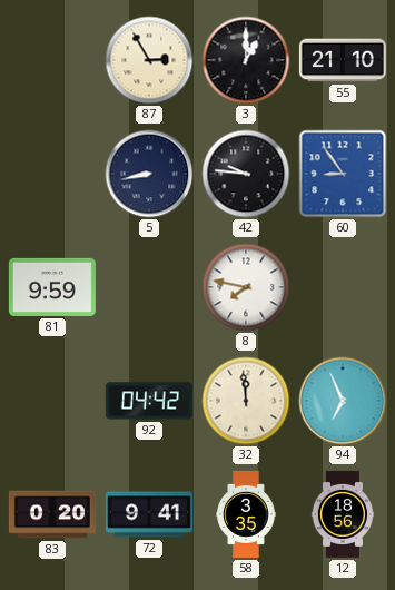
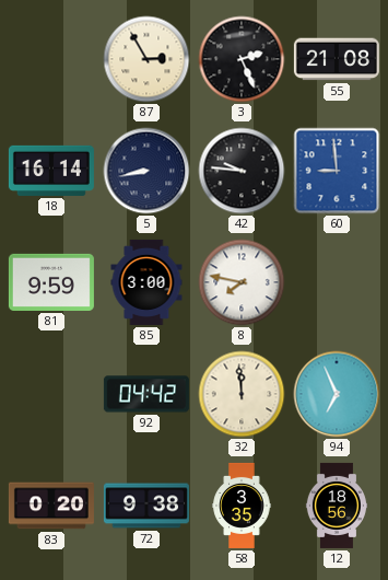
3: 1:00 -> 2:26
55: 21:10 -> 21:08
18: none -> 16:14
60: 8:54 -> 8:59
85: none -> 3:00
72: 9:41 -> 9:38
